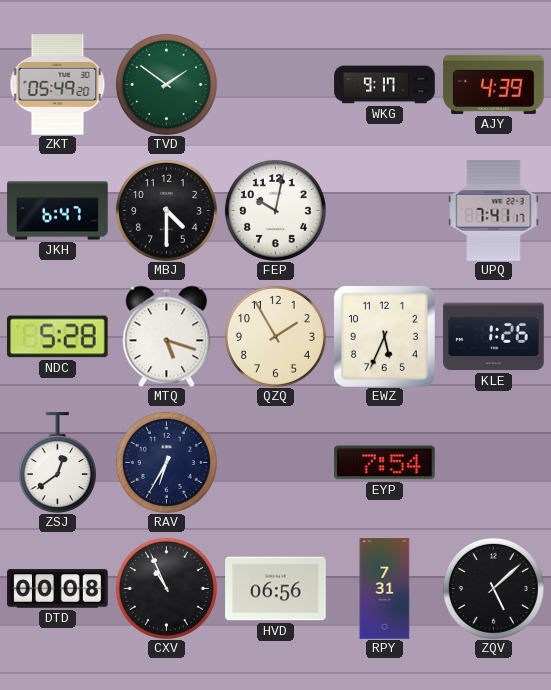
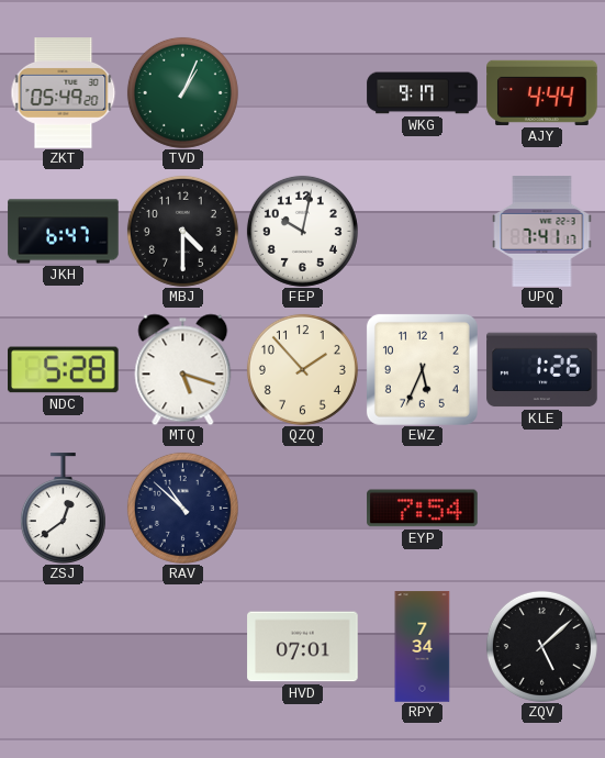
TVD: 1:51 -> 1:04
AJY: 4:39 -> 4:44
QZQ: 1:55 -> 1:53
RAV: 6:35 -> 10:52
DTD: 00:08 -> none
CXV: 10:56 -> none
HVD: 06:56 -> 07:01
RPY: 7:31 -> 7:34
